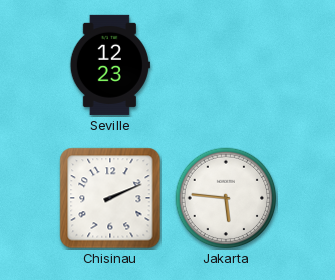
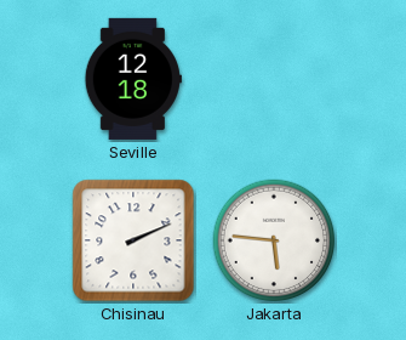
Seville: 12:23 -> 12:18
